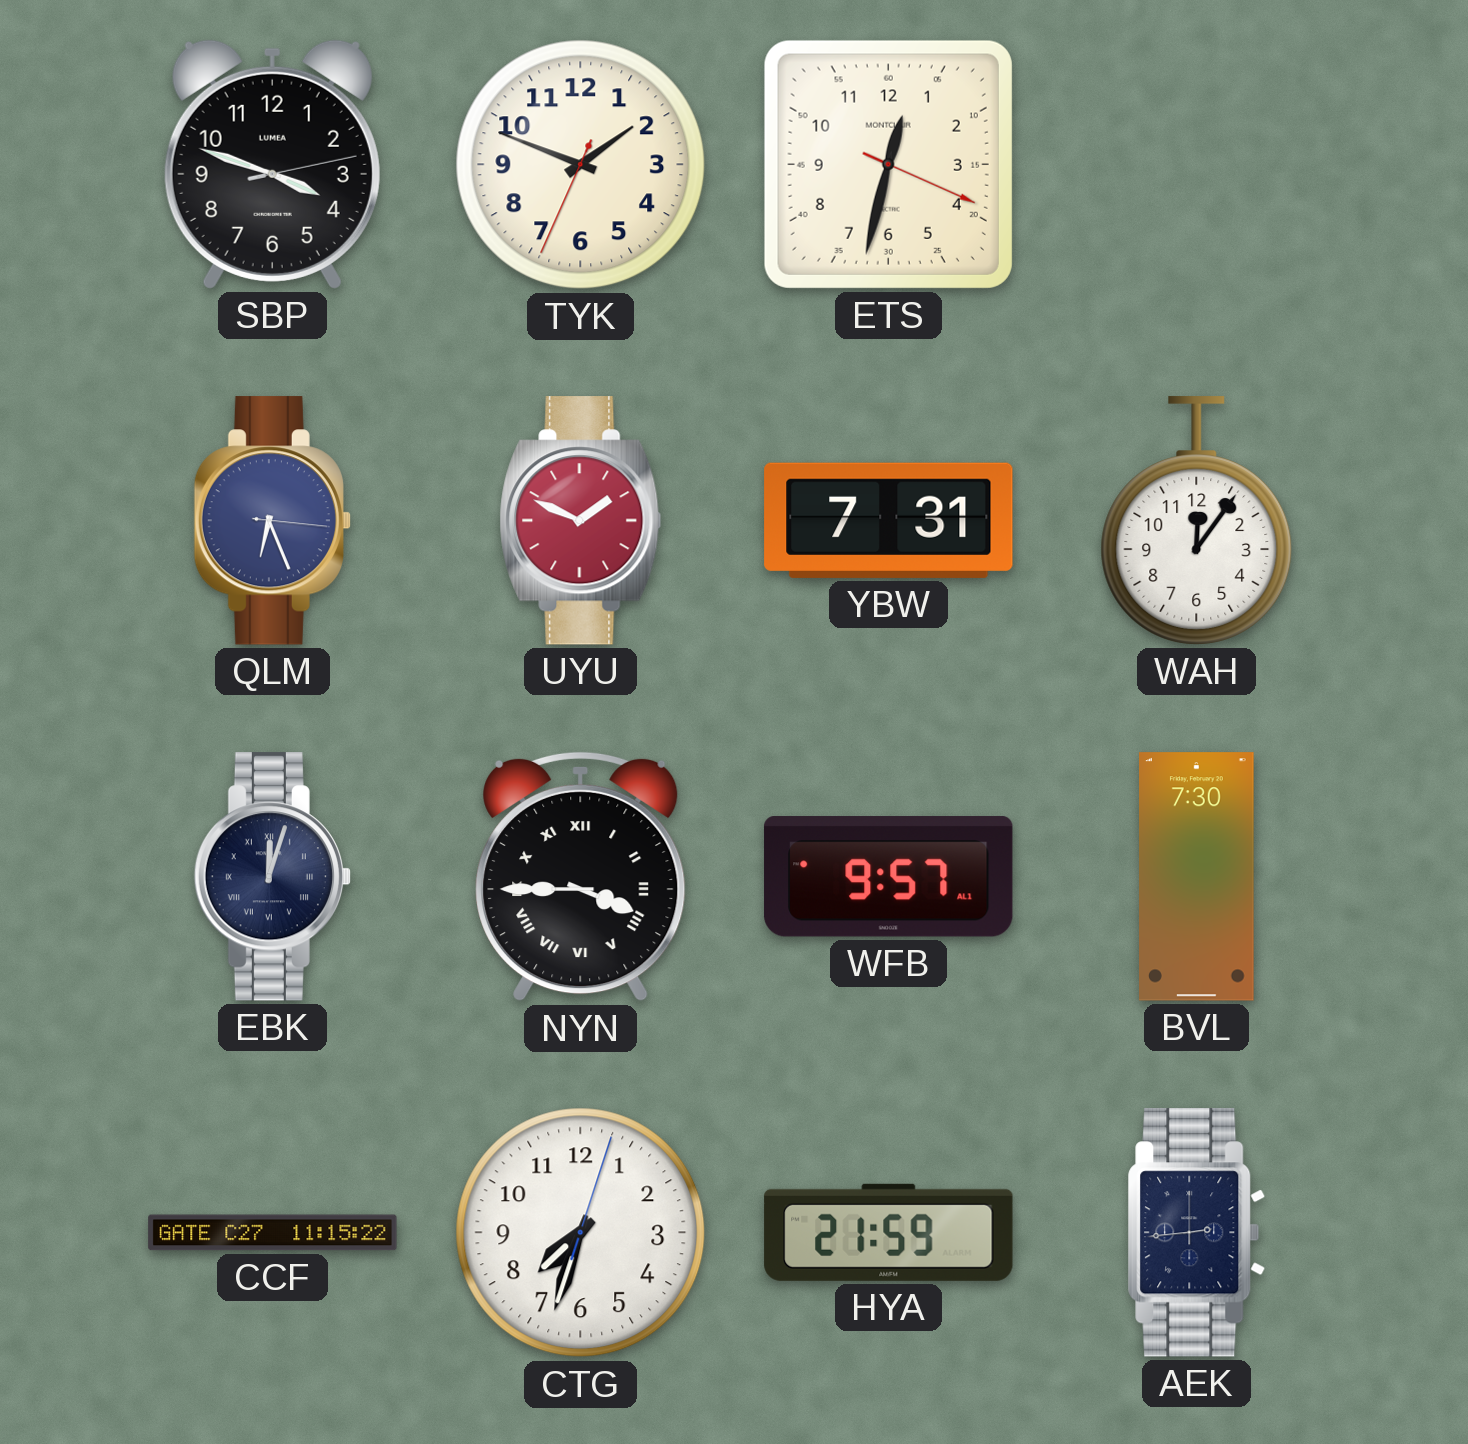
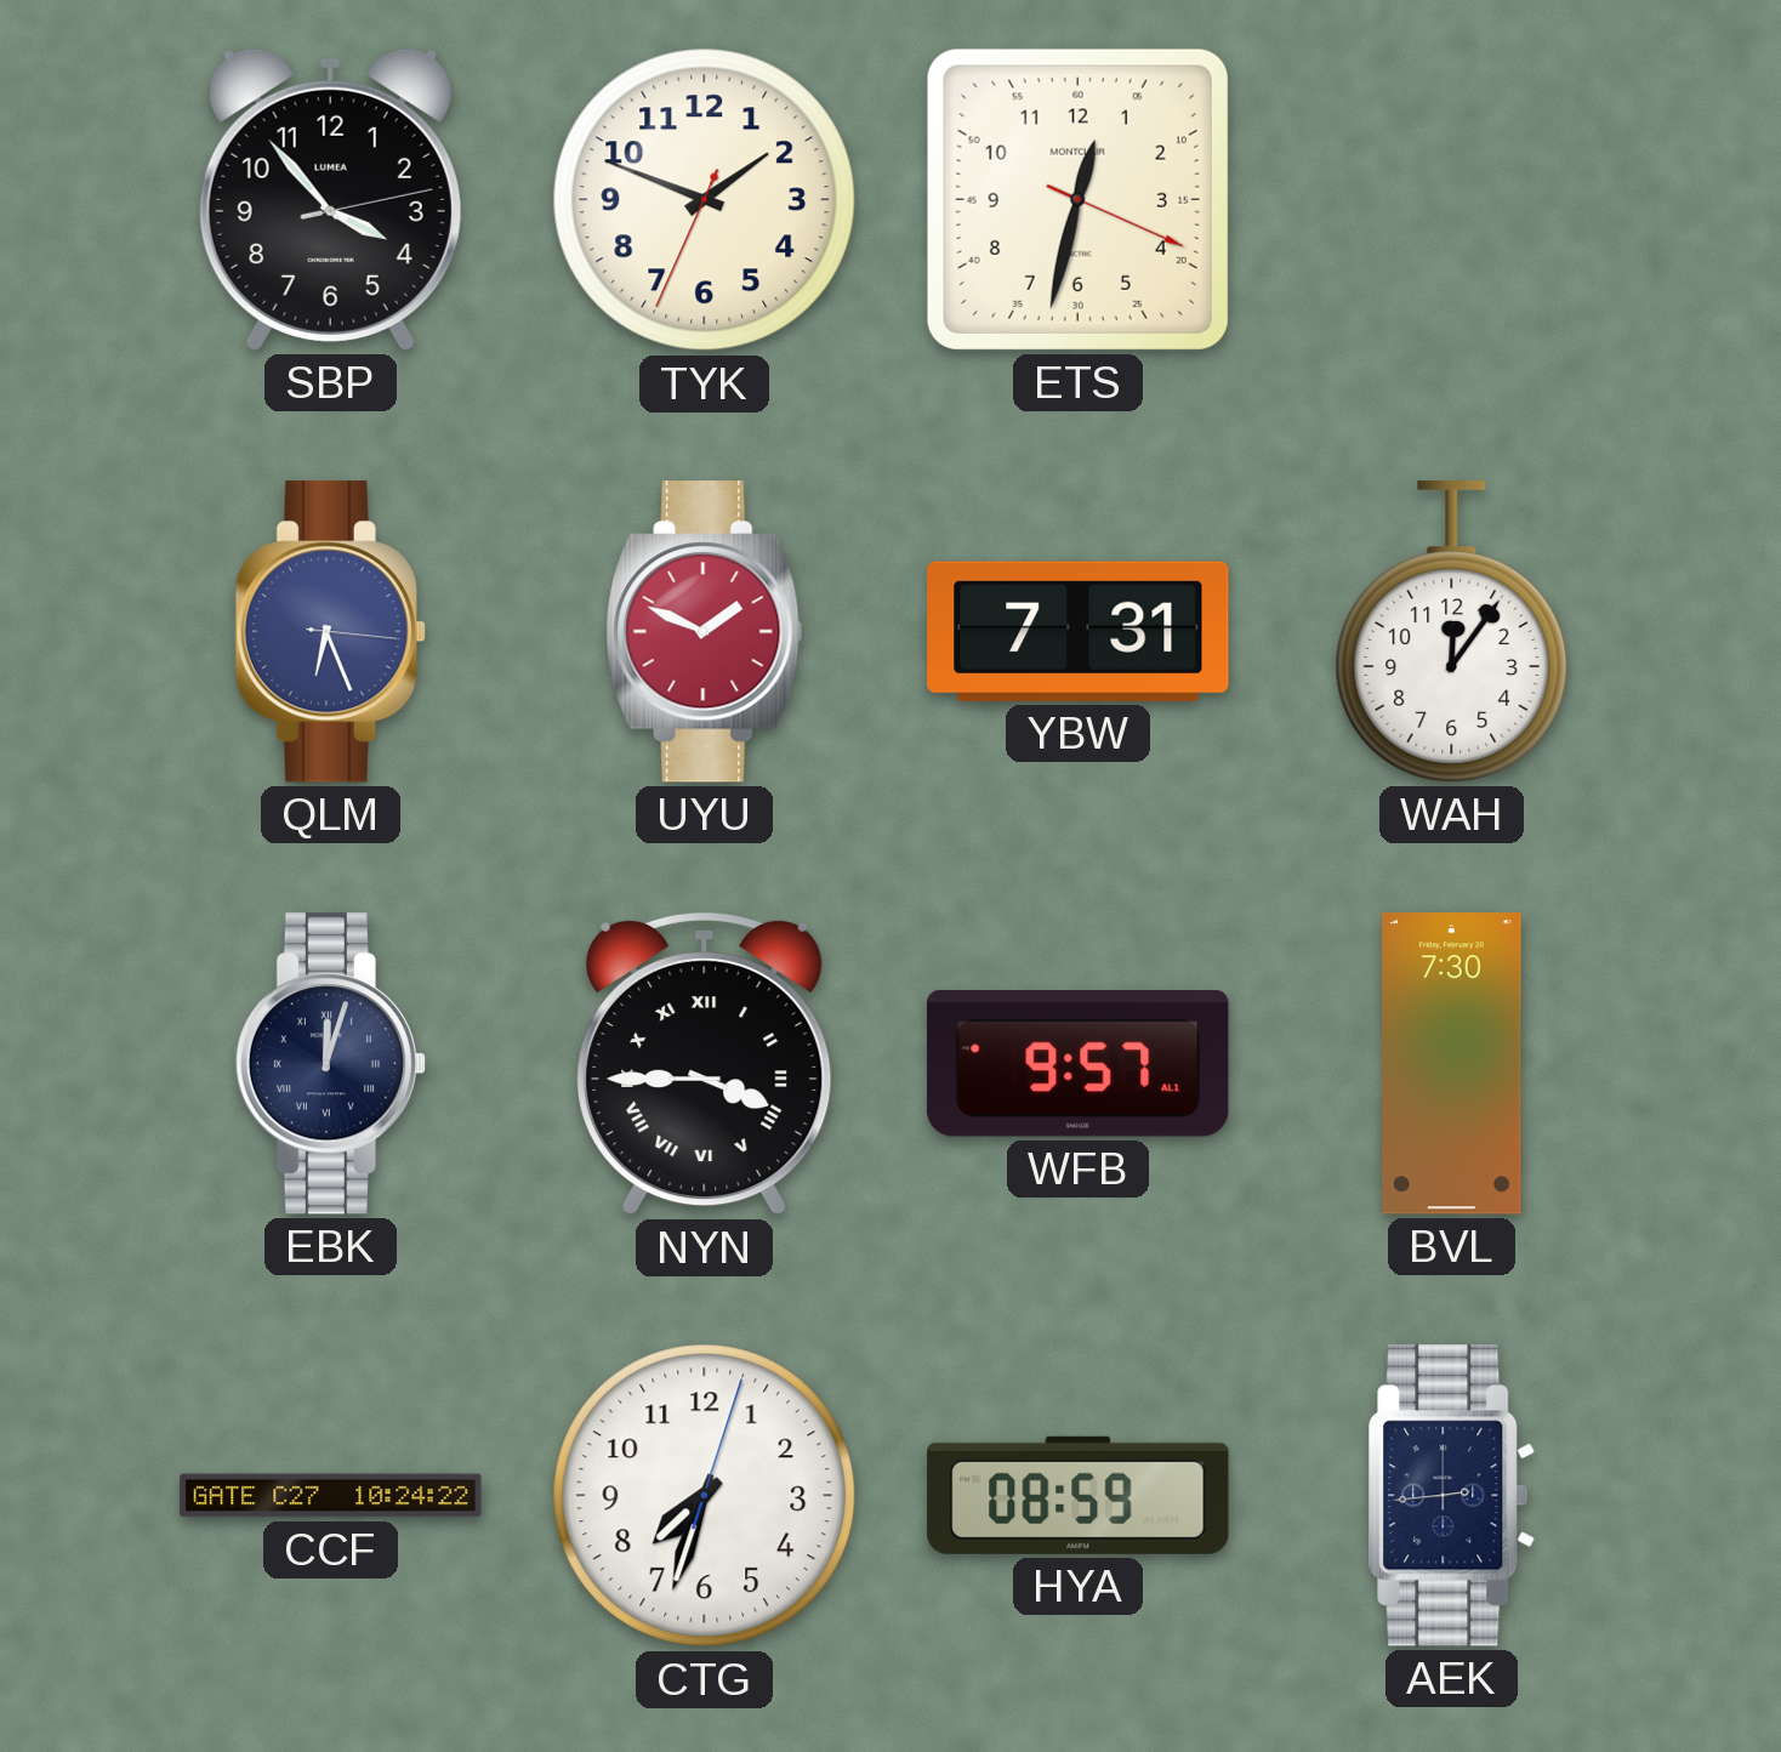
SBP: 3:48 -> 3:53
CCF: 11:15 -> 10:24
HYA: 21:59 -> 08:59
